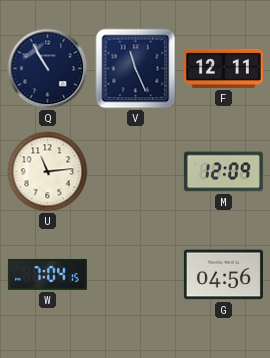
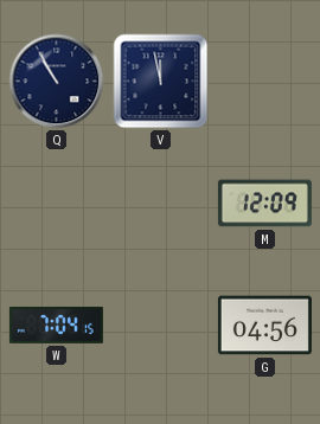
V: 11:26 -> 11:58
F: 12:11 -> none
U: 11:14 -> none
